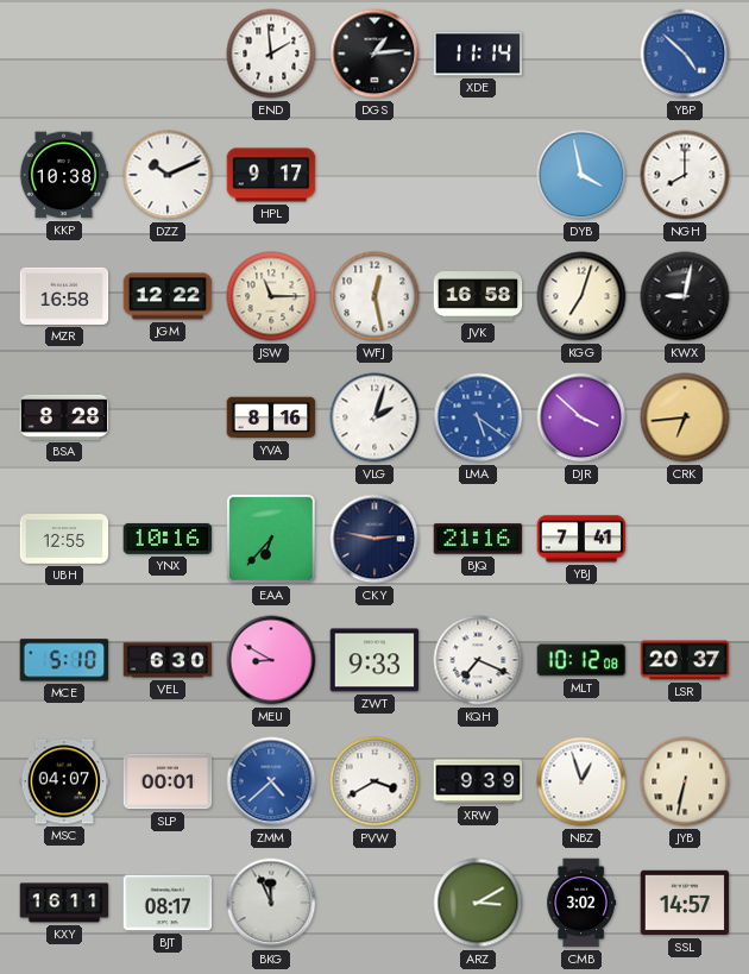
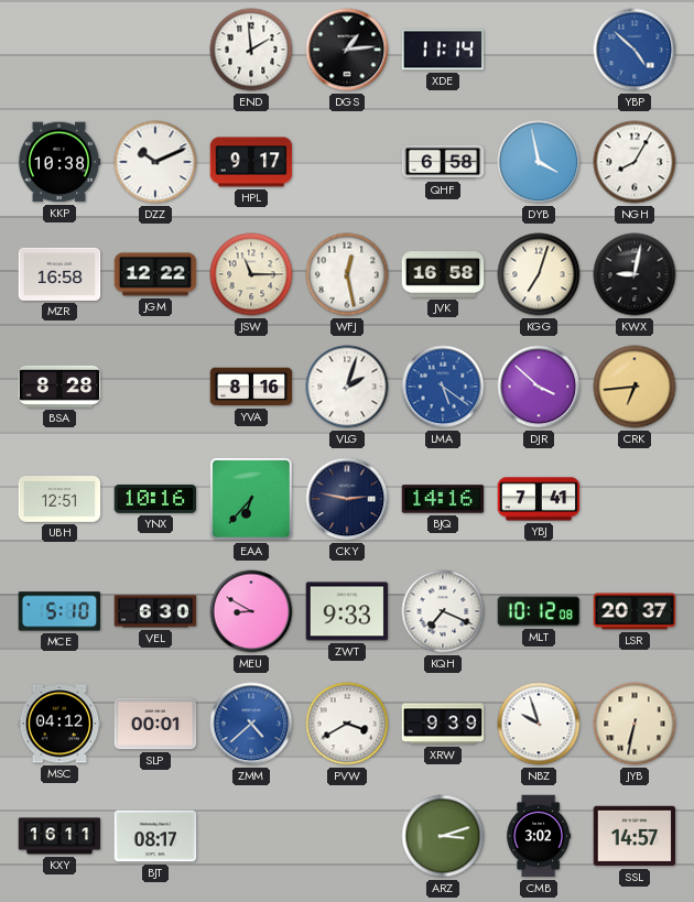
QHF: none -> 6:58
NGH: 8:00 -> 8:05
UBH: 12:55 -> 12:51
BJQ: 21:16 -> 14:16
MSC: 04:07 -> 04:12
NBZ: 12:57 -> 9:57
BKG: 11:56 -> none
ARZ: 3:10 -> 3:12
